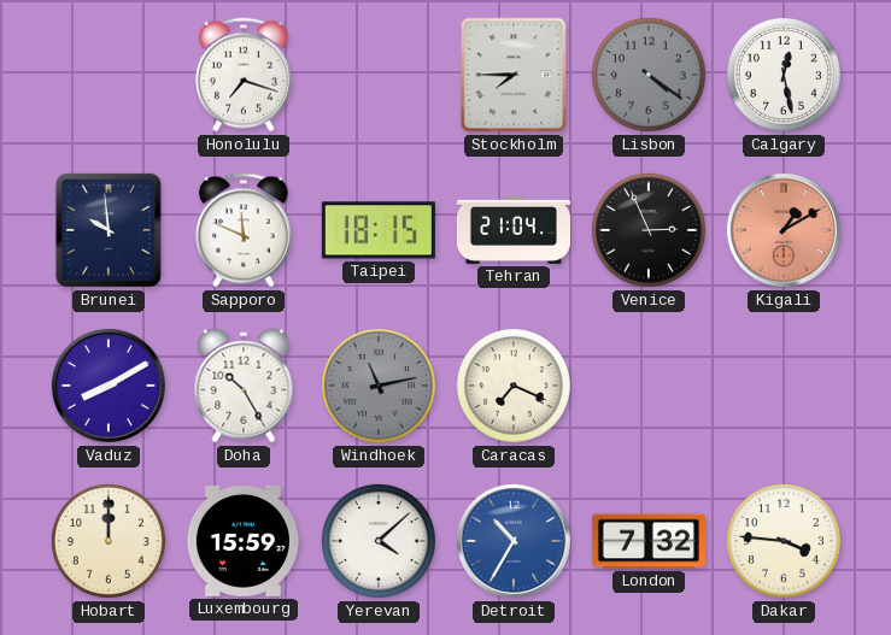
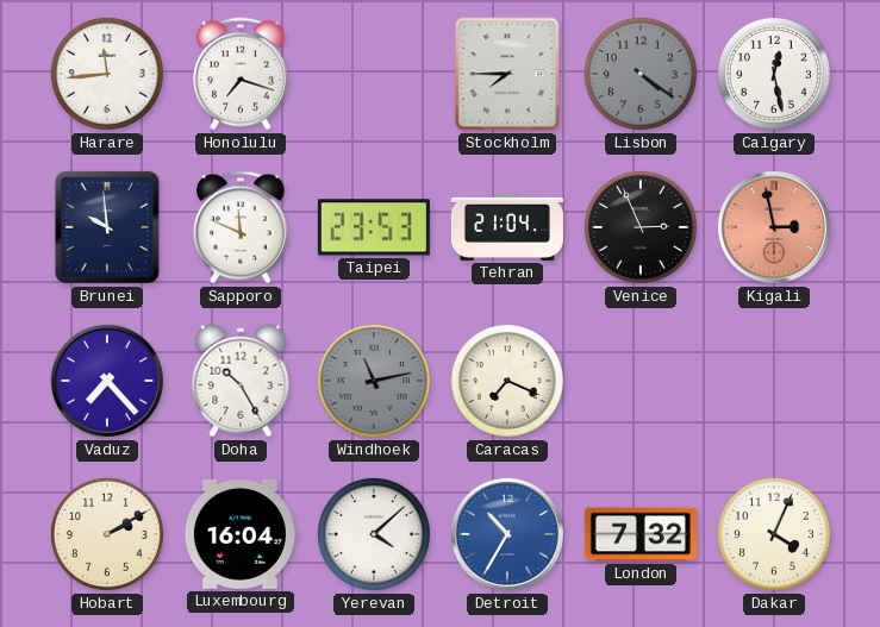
Harare: none -> 11:44
Taipei: 18:15 -> 23:53
Kigali: 1:10 -> 2:58
Vaduz: 8:10 -> 7:23
Hobart: 12:00 -> 2:10
Luxembourg: 15:59 -> 16:04
Dakar: 3:46 -> 4:04
